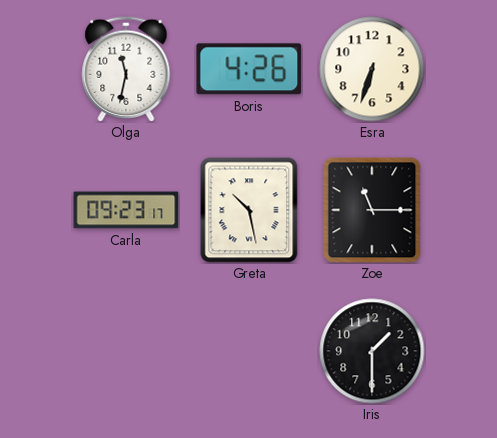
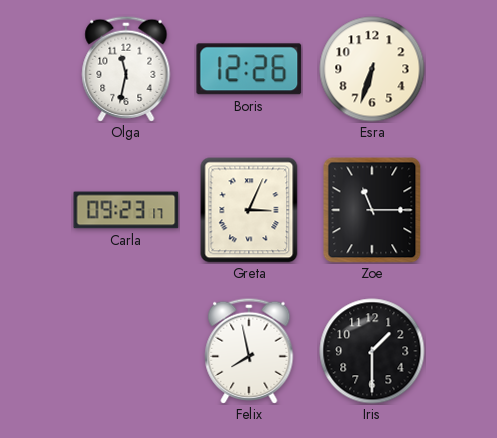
Boris: 4:26 -> 12:26
Greta: 10:28 -> 3:04
Felix: none -> 7:58
